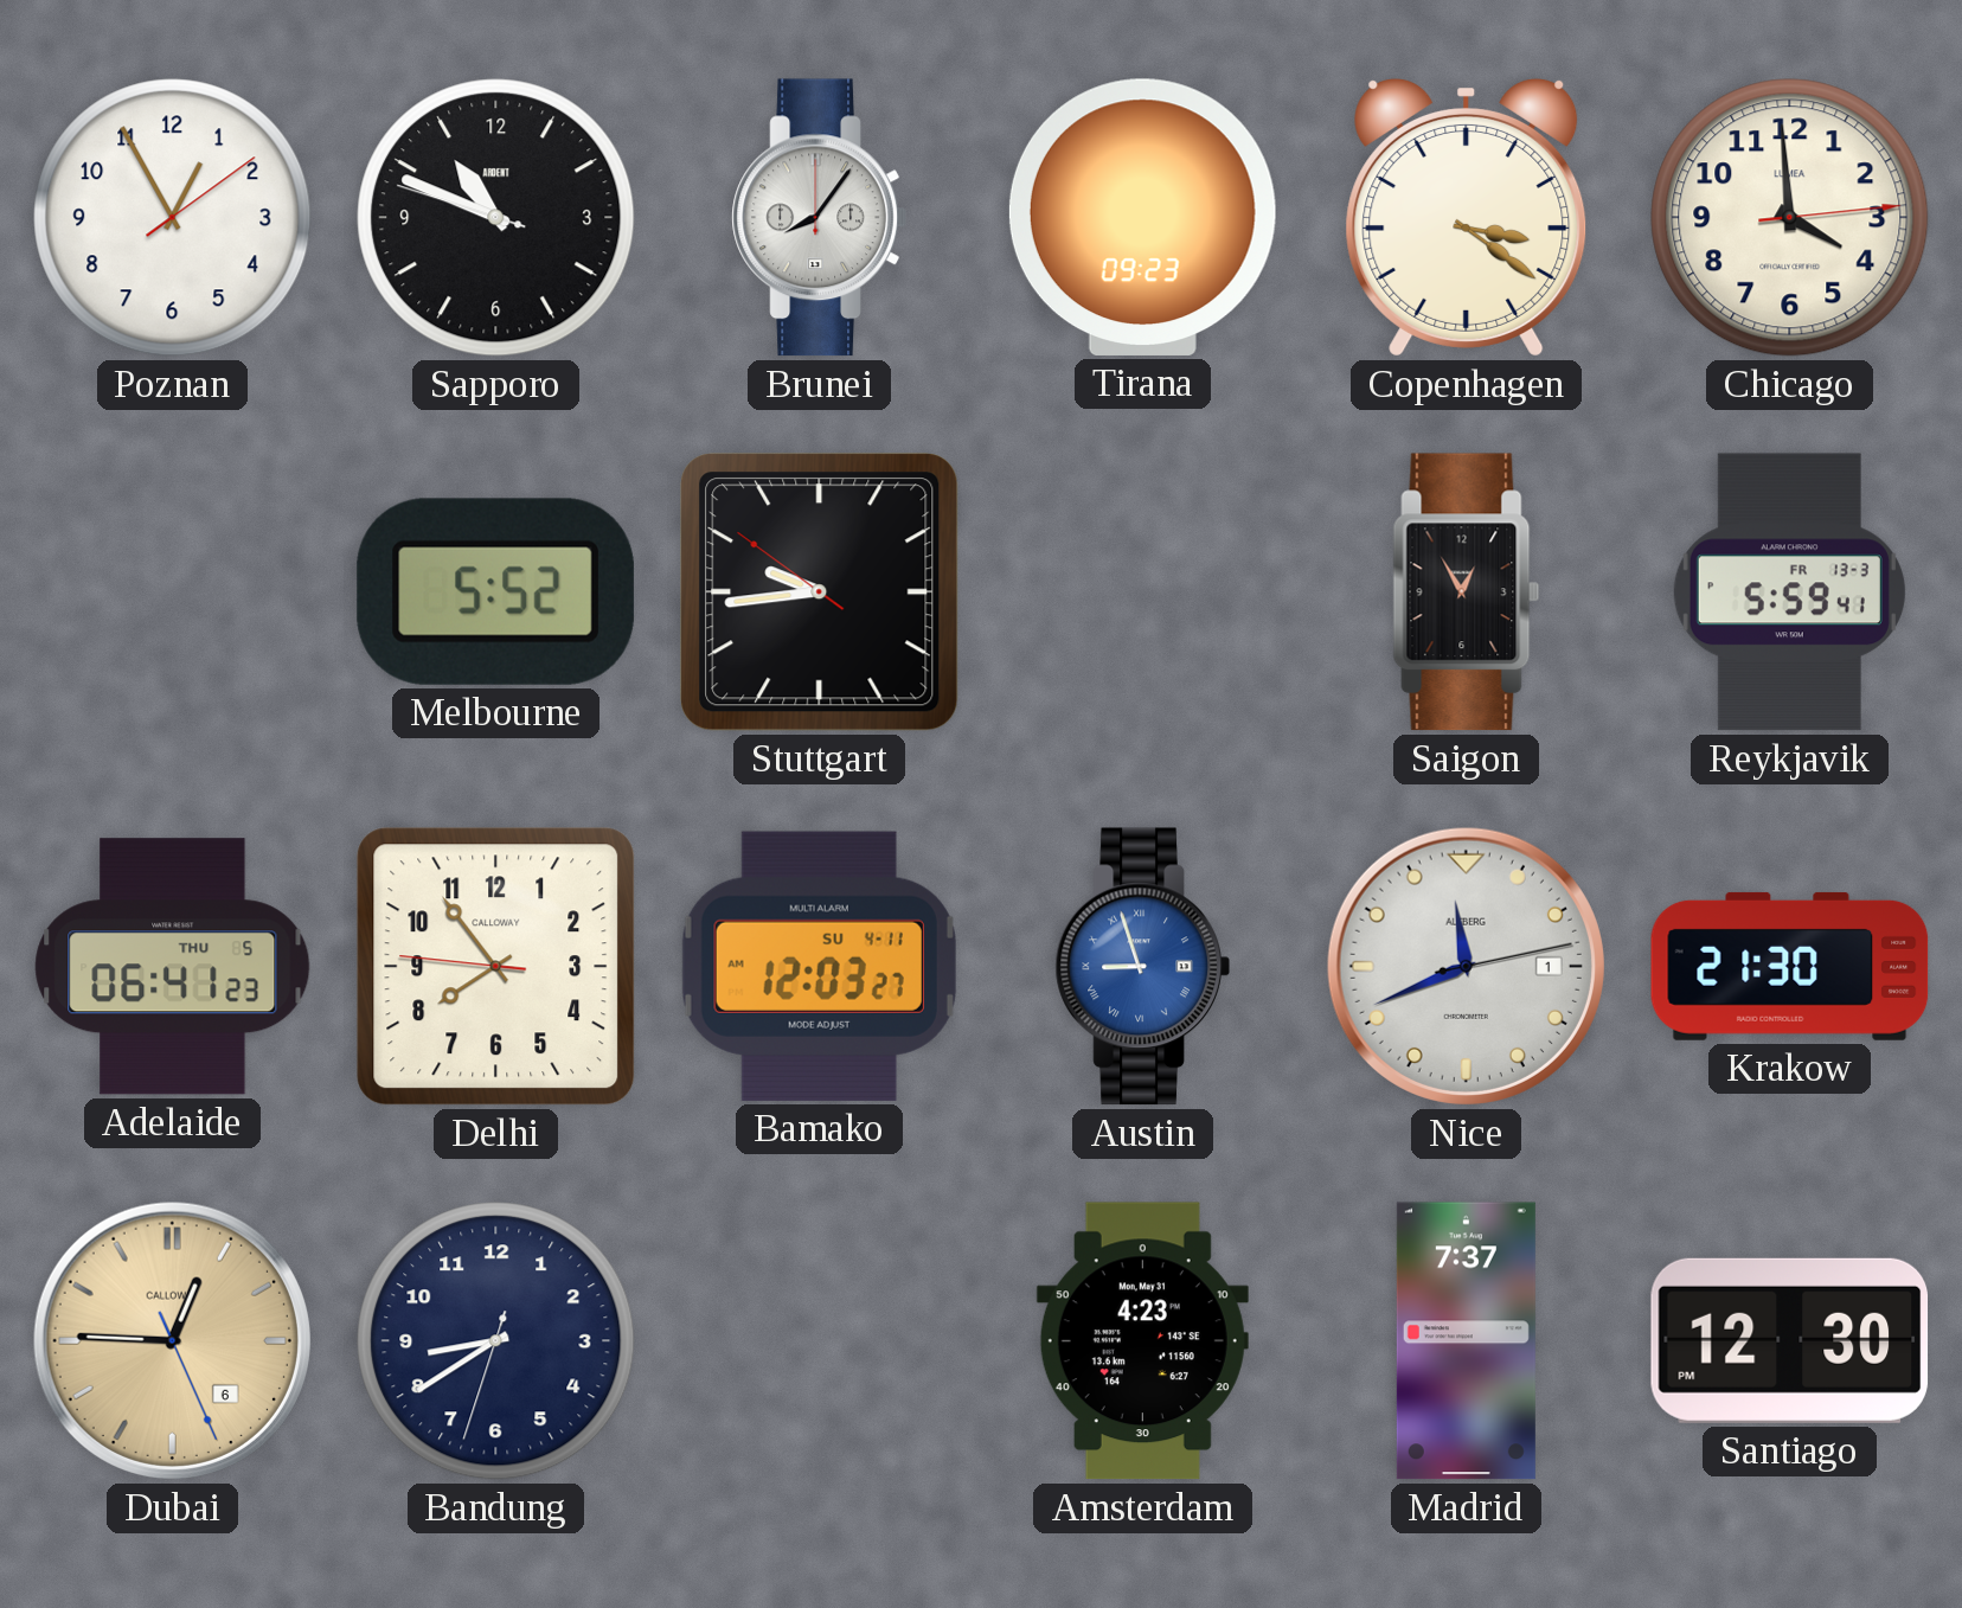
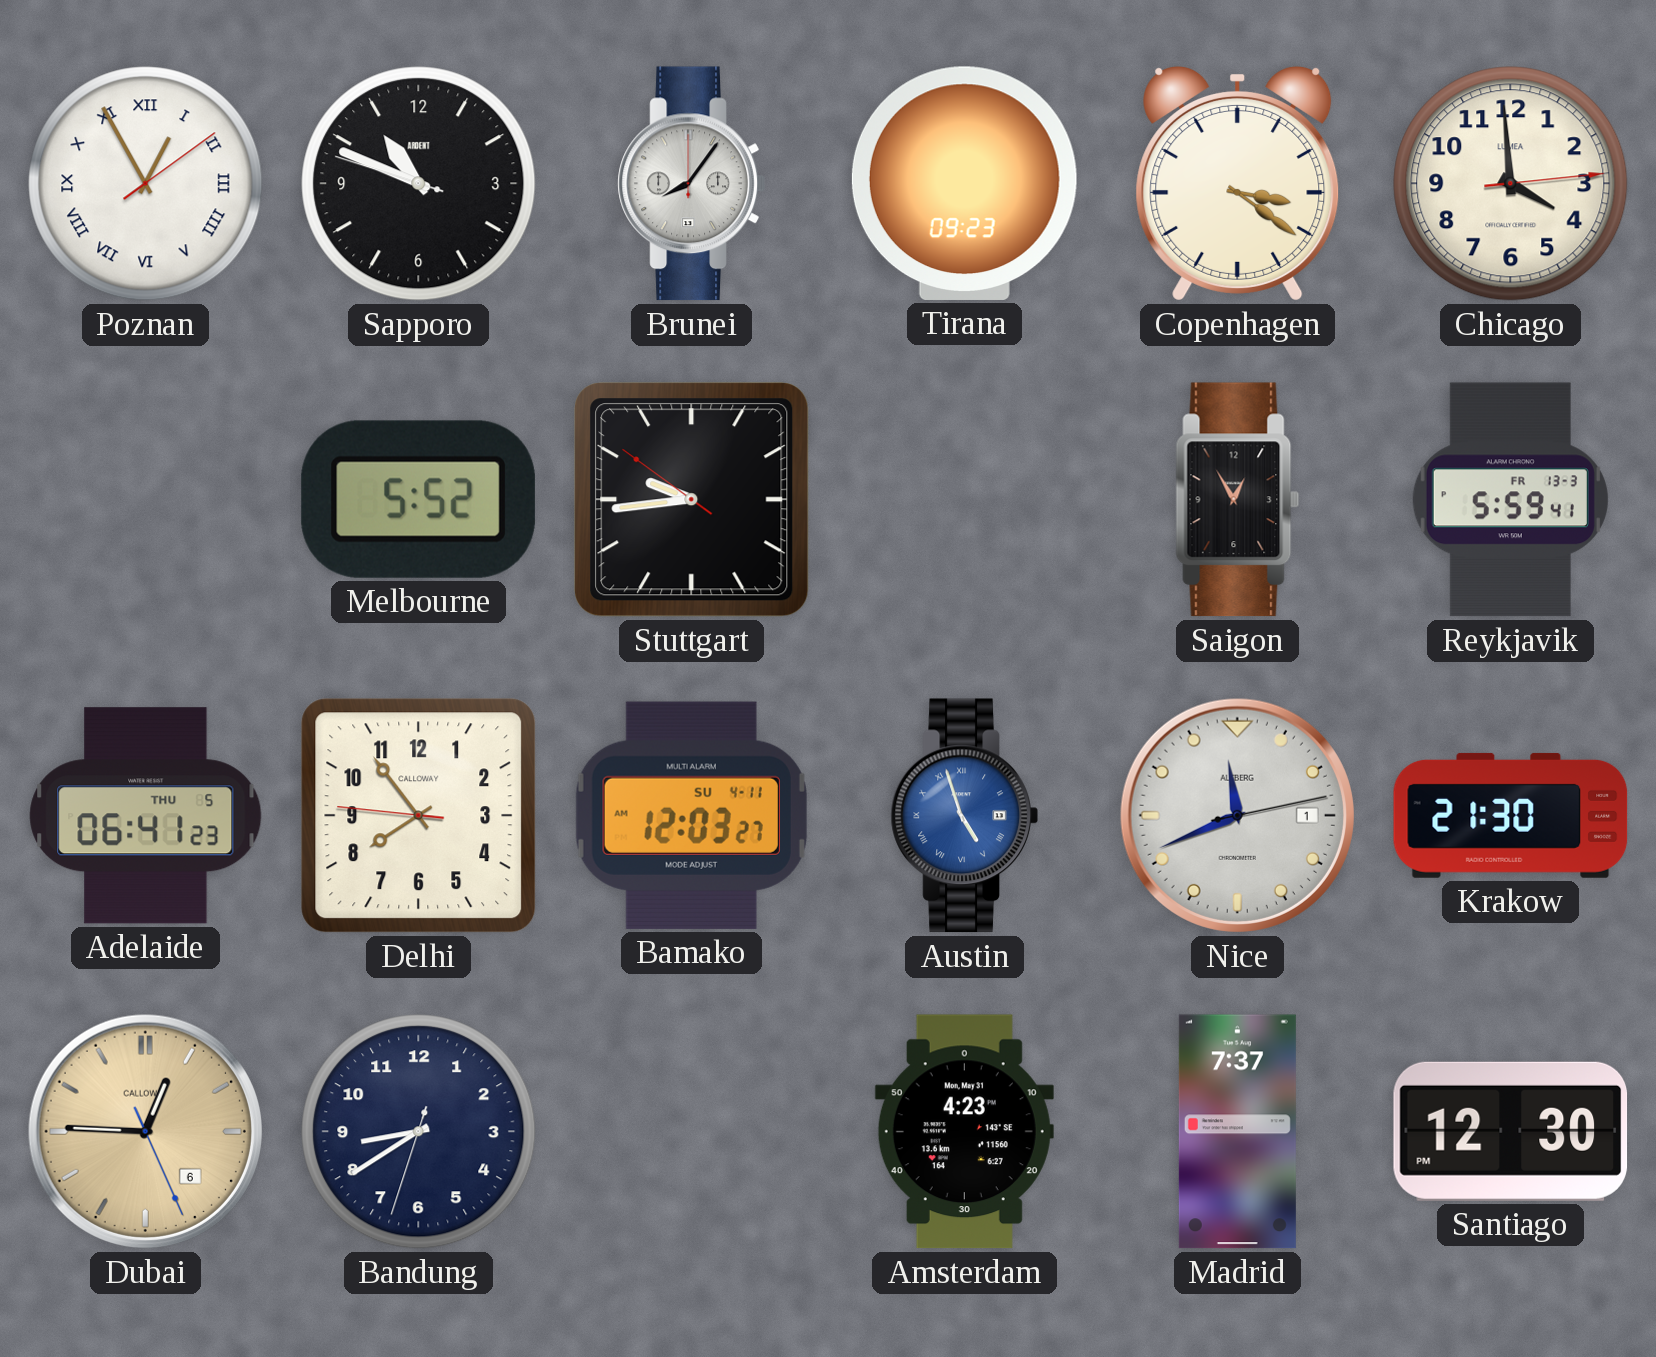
Poznan numerals: Arabic -> Roman
Austin: 8:57 -> 4:57
